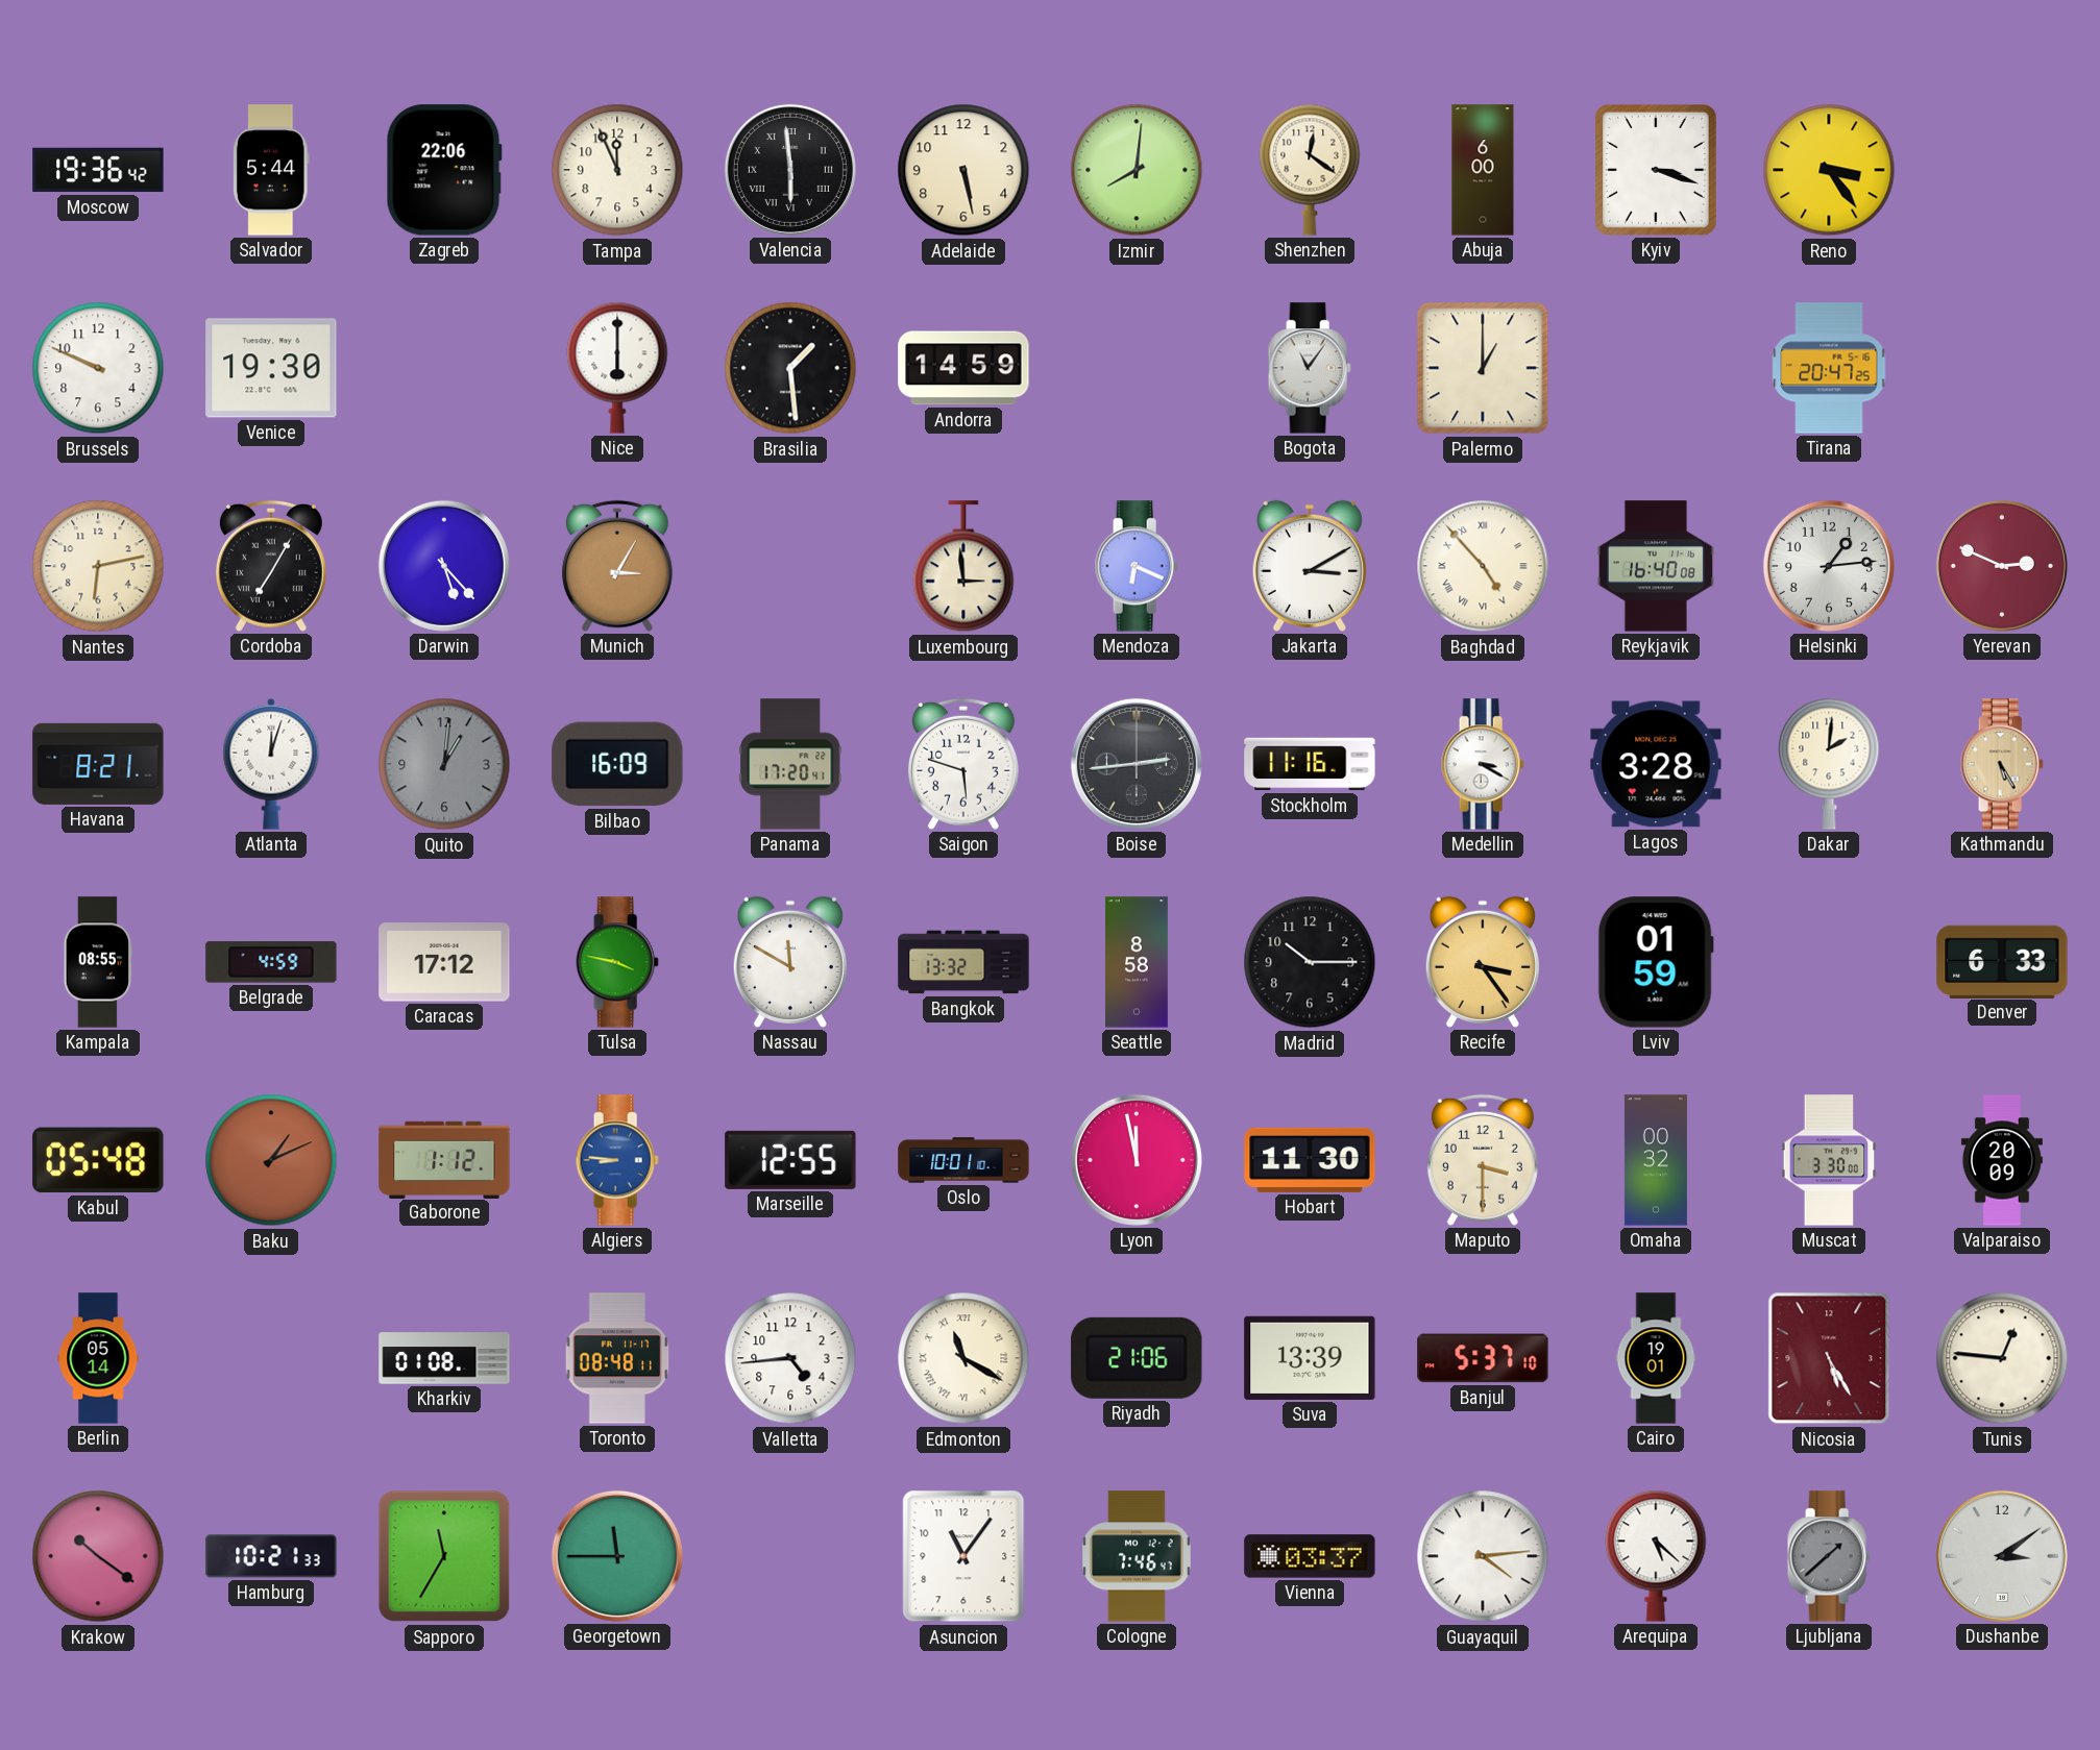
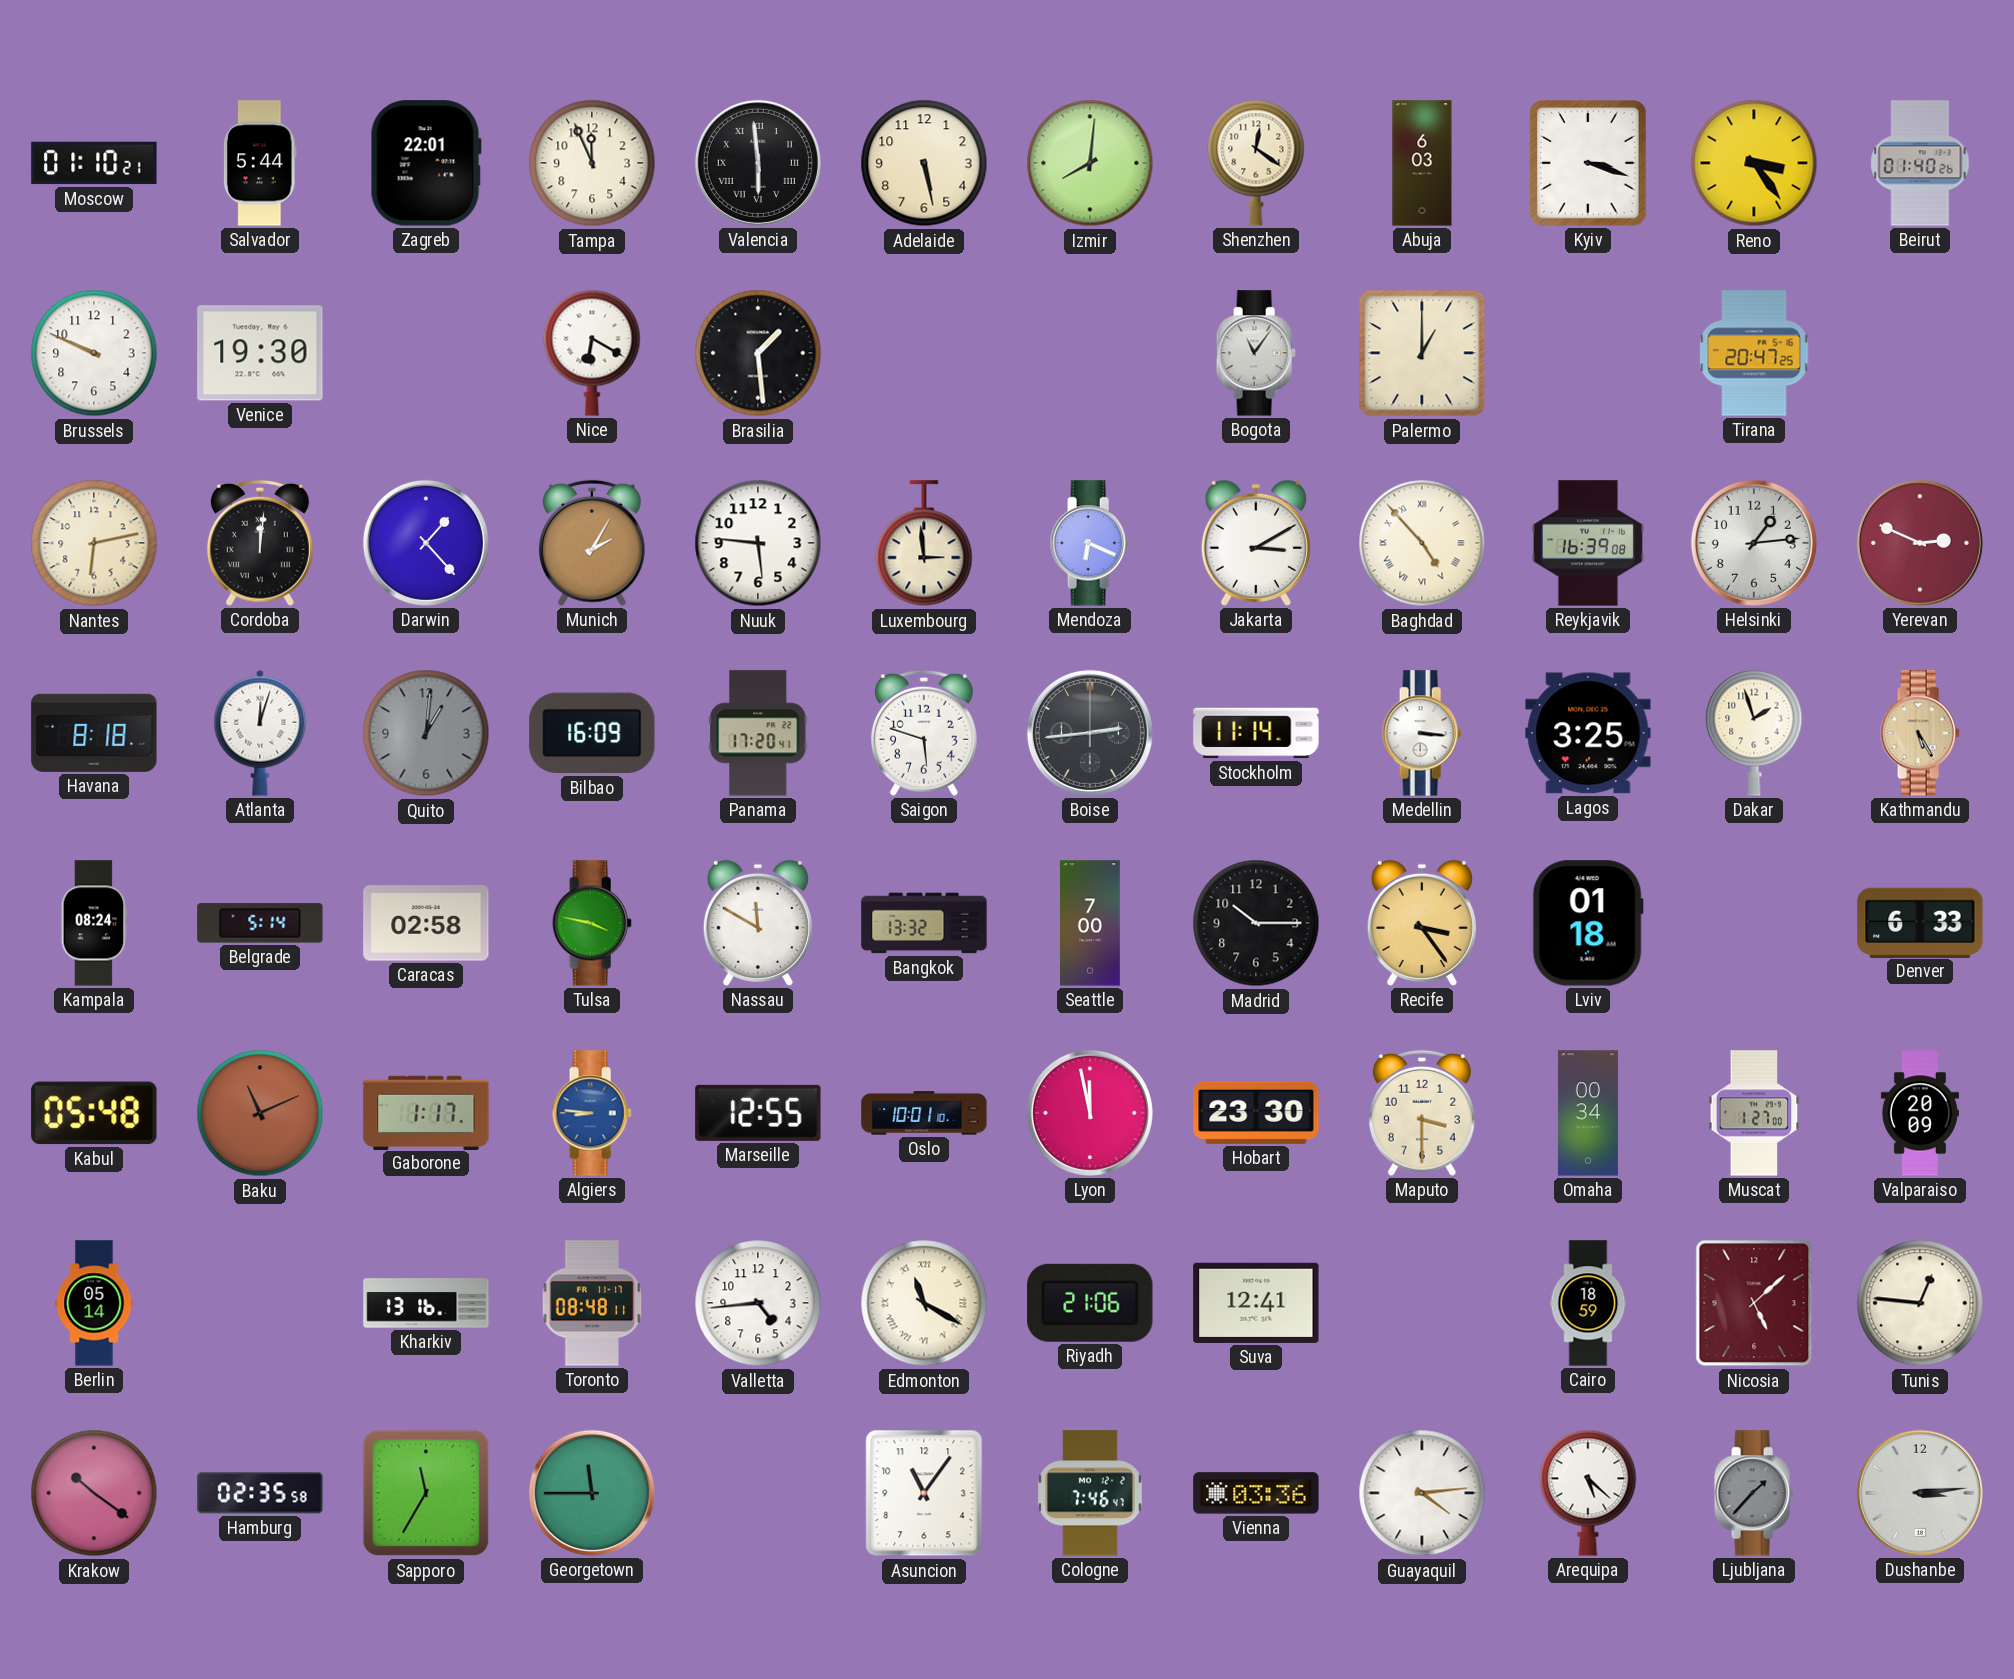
Moscow: 19:36 -> 01:10
Zagreb: 22:06 -> 22:01
Abuja: 6:00 -> 6:03
Beirut: none -> 01:40
Nice: 6:00 -> 6:20
Andorra: 14:59 -> none
Cordoba: 7:05 -> 12:01
Darwin: 5:23 -> 1:23
Munich: 3:05 -> 2:05
Nuuk: none -> 5:46
Reykjavik: 16:40 -> 16:39
Havana: 8:21 -> 8:18
Stockholm: 11:16 -> 11:14
Medellin: 3:20 -> 3:16
Lagos: 3:28 -> 3:25
Dakar: 2:01 -> 1:57
Kampala: 08:55 -> 08:24
Belgrade: 4:59 -> 5:14
Caracas: 17:12 -> 02:58
Seattle: 8:58 -> 7:00
Lviv: 01:59 -> 01:18
Baku: 1:11 -> 11:11
Gaborone: 1:12 -> 1:17
Hobart: 11:30 -> 23:30
Omaha: 00:32 -> 00:34
Muscat: 3:30 -> 1:27
Kharkiv: 01:08 -> 13:16
Suva: 13:39 -> 12:41
Banjul: 5:37 -> none
Cairo: 19:01 -> 18:59
Nicosia: 5:25 -> 5:08
Hamburg: 10:21 -> 02:35
Vienna: 03:37 -> 03:36
Ljubljana: 1:38 -> 1:37
Dushanbe: 3:09 -> 3:14
